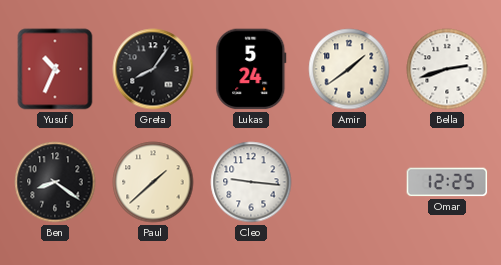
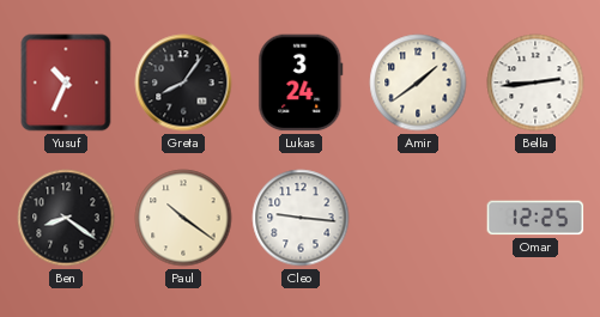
Lukas: 5:24 -> 3:24
Bella: 2:42 -> 2:44
Paul: 1:38 -> 10:21
